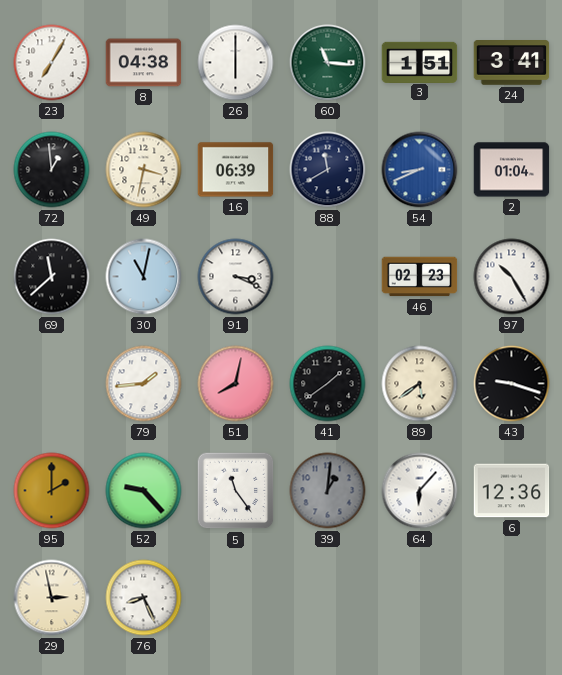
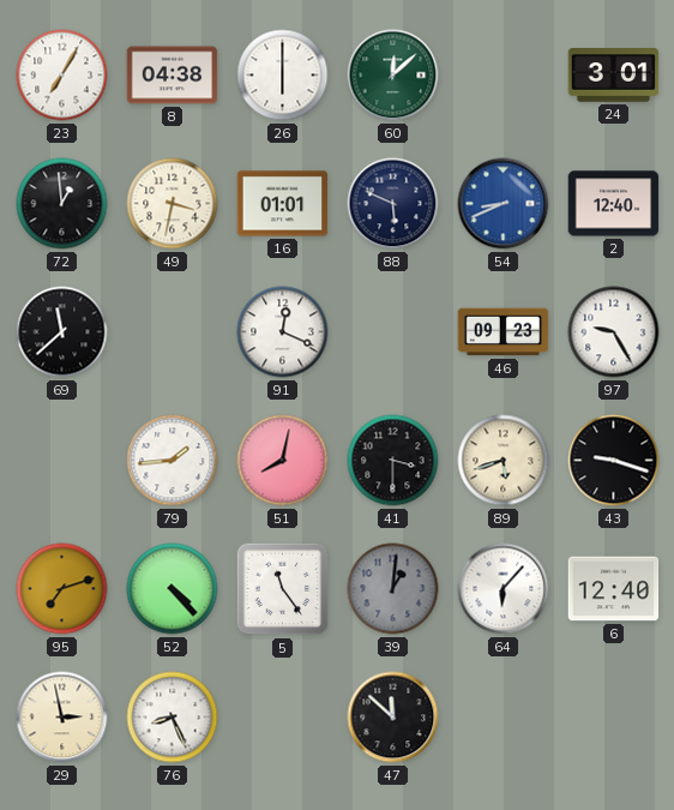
60: 11:16 -> 12:08
3: 1:51 -> none
24: 3:41 -> 3:01
16: 06:39 -> 01:01
88: 11:40 -> 5:49
2: 01:04 -> 12:40
30: 11:02 -> none
91: 3:19 -> 12:19
46: 02:23 -> 09:23
97: 10:25 -> 9:25
41: 1:39 -> 3:30
89: 5:39 -> 5:42
95: 2:00 -> 7:12
52: 9:23 -> 4:23
6: 12:36 -> 12:40
47: none -> 11:52
